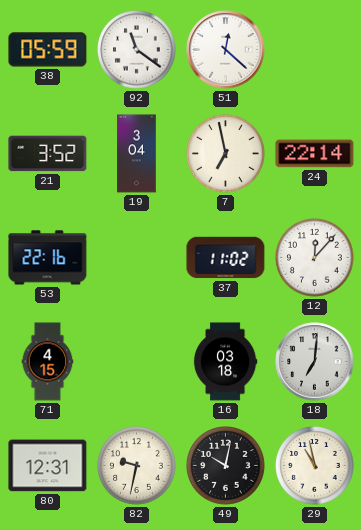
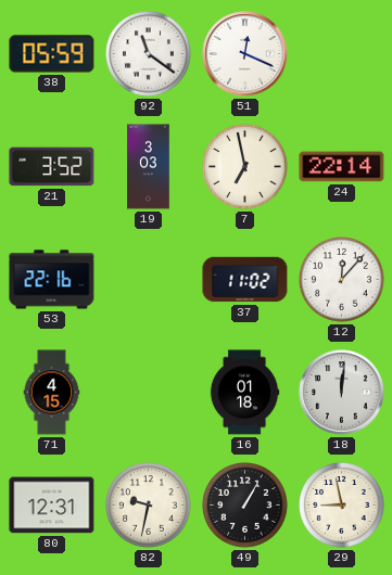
51: 12:22 -> 12:19
19: 3:04 -> 3:03
16: 03:18 -> 01:18
18: 7:01 -> 12:01
49: 10:02 -> 1:05
29: 10:58 -> 8:58
